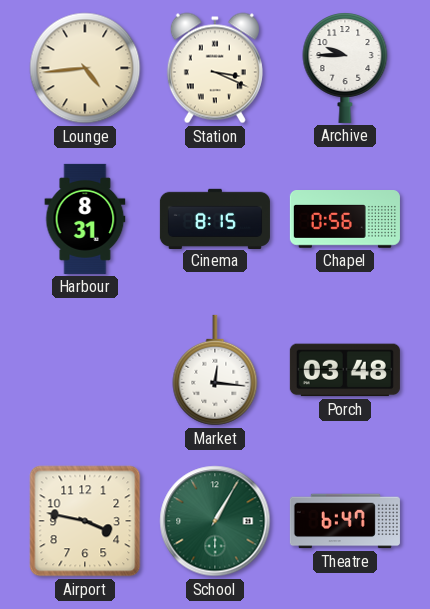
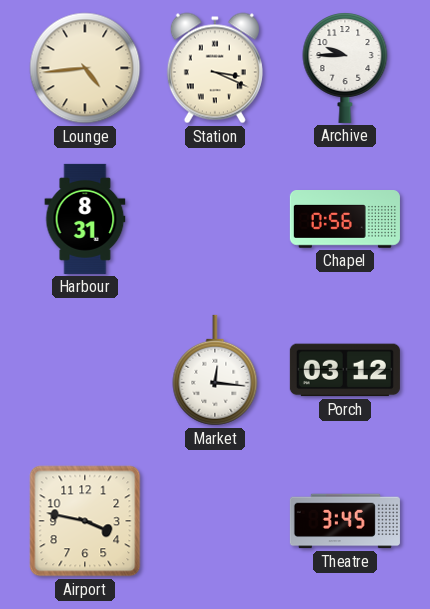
Cinema: 8:15 -> none
Porch: 03:48 -> 03:12
School: 1:05 -> none
Theatre: 6:47 -> 3:45
